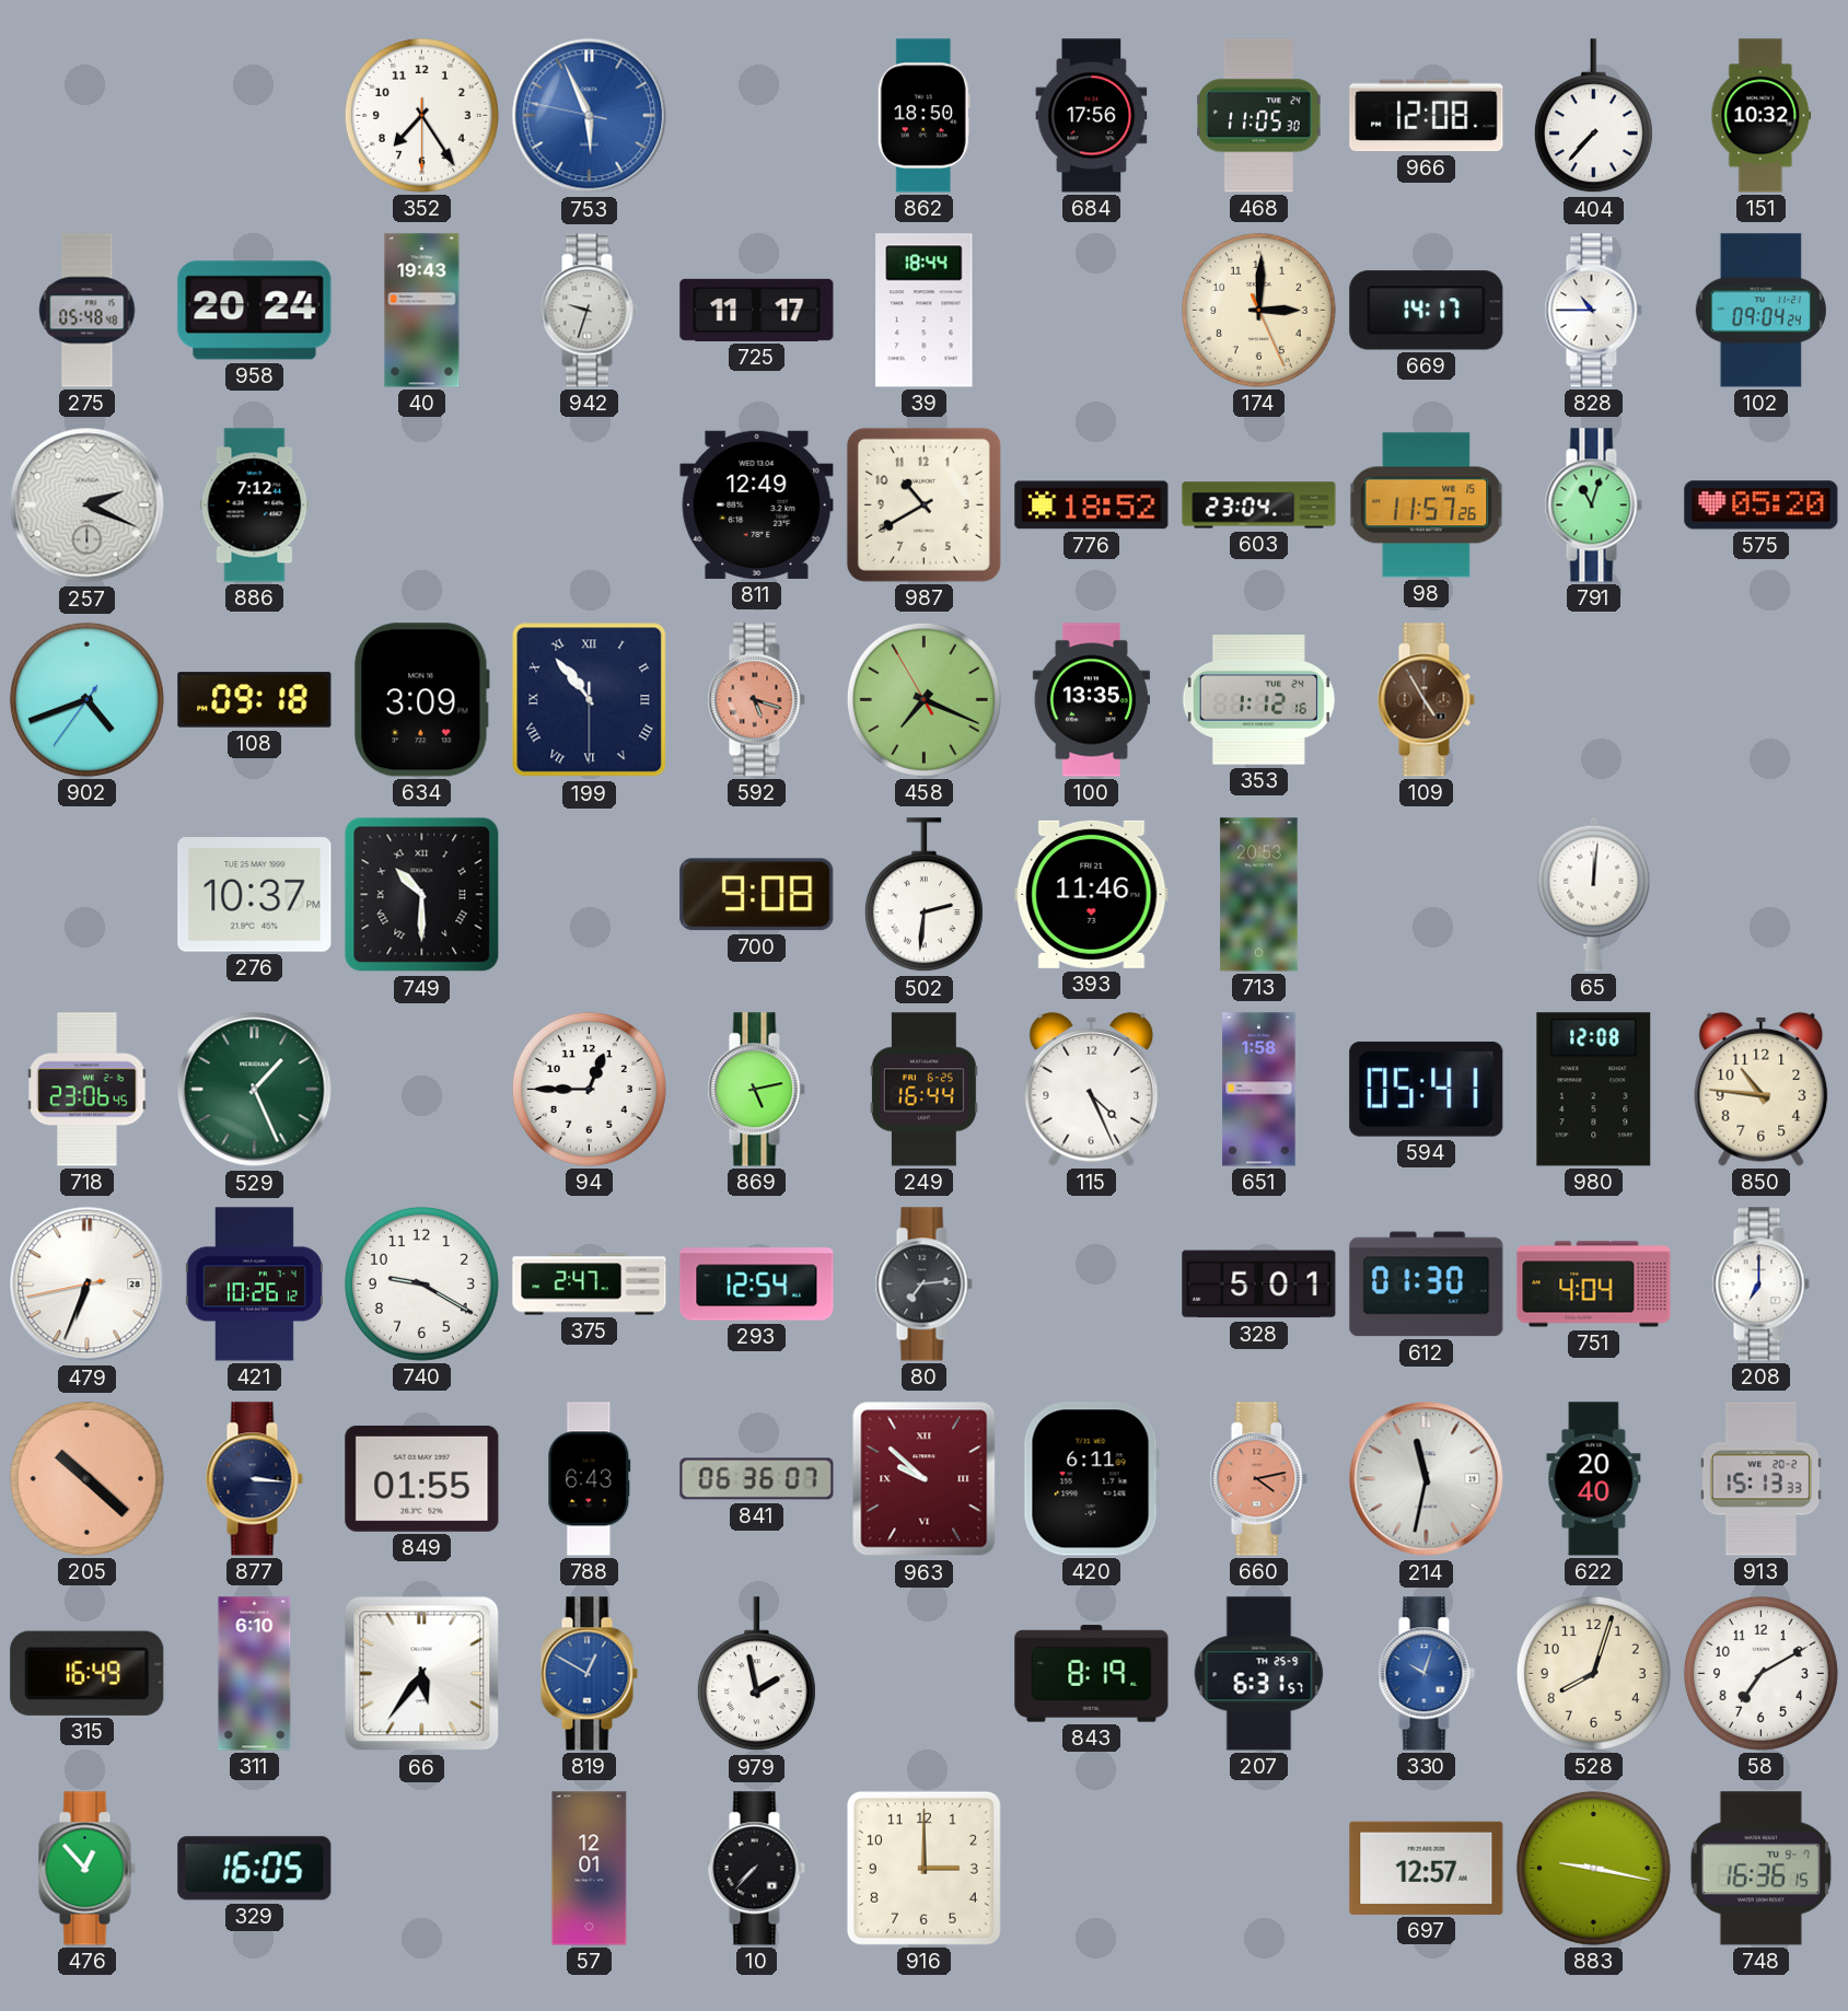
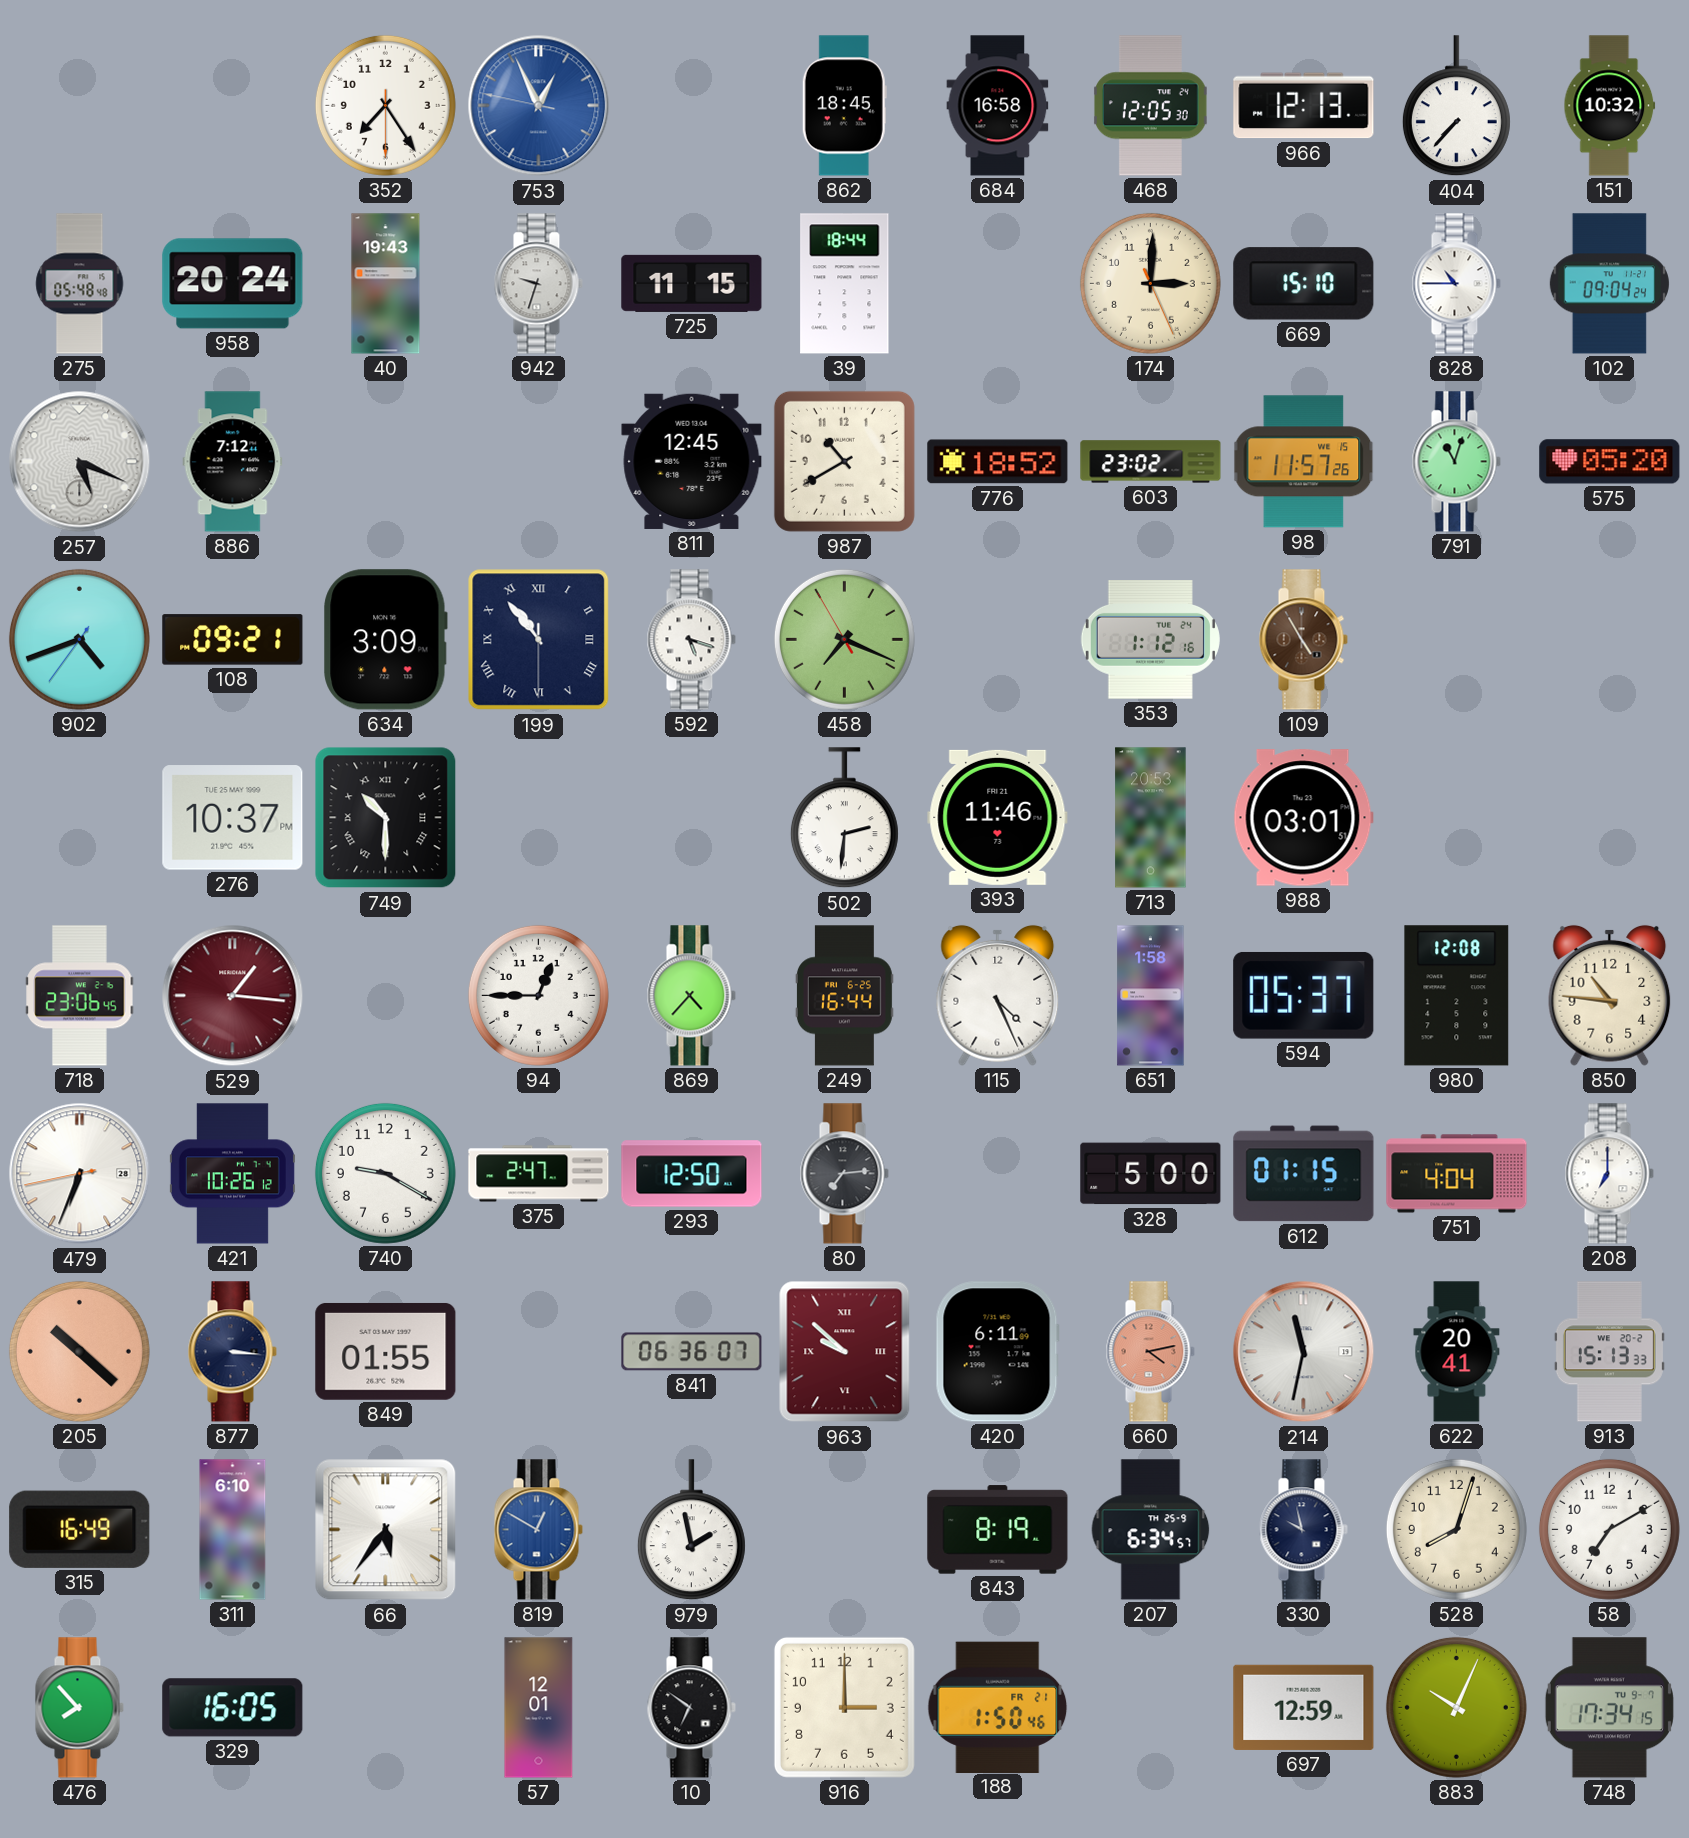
753: 5:55 -> 12:55
862: 18:50 -> 18:45
684: 17:56 -> 16:58
468: 11:05 -> 12:05
966: 12:08 -> 12:13
725: 11:17 -> 11:15
669: 14:17 -> 15:10
257: 2:19 -> 5:19
811: 12:49 -> 12:45
603: 23:04 -> 23:02
108: 09:18 -> 09:21
592 dial: salmon -> white
100: 13:35 -> none
700: 9:08 -> none
988: none -> 03:01
65: 12:01 -> none
529: 1:26 -> 1:16
529 dial: green -> burgundy
869: 5:13 -> 4:37
594: 05:41 -> 05:37
293: 12:54 -> 12:50
328: 5:01 -> 5:00
612: 01:30 -> 01:15
788: 6:43 -> none
622: 20:40 -> 20:41
207: 6:31 -> 6:34
330: 10:03 -> 9:58
330 dial: blue -> navy
476: 12:53 -> 7:53
10: 7:37 -> 6:51
188: none -> 1:50
697: 12:57 -> 12:59
883: 9:17 -> 10:04
748: 16:36 -> 17:34
